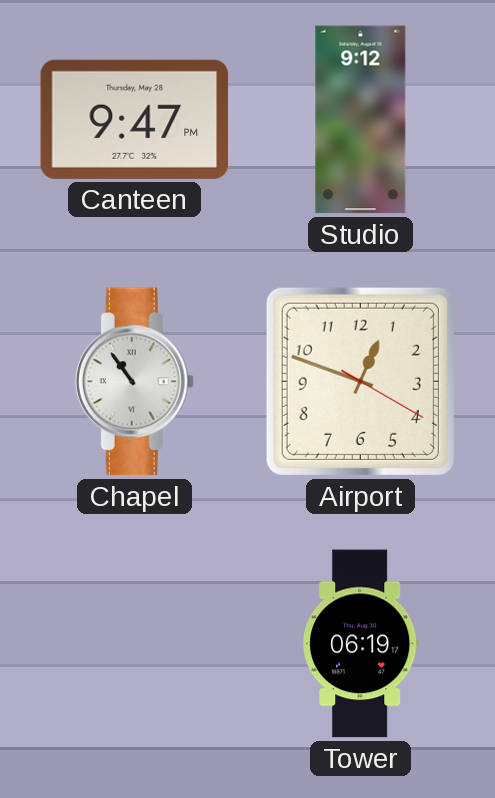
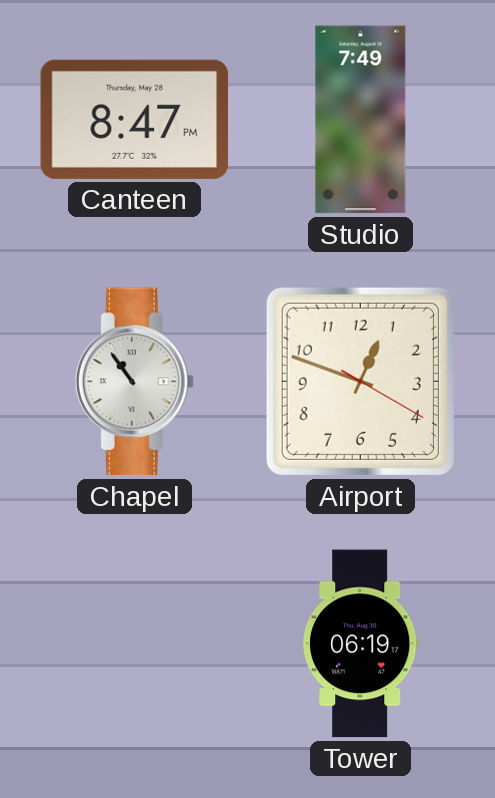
Canteen: 9:47 -> 8:47
Studio: 9:12 -> 7:49
